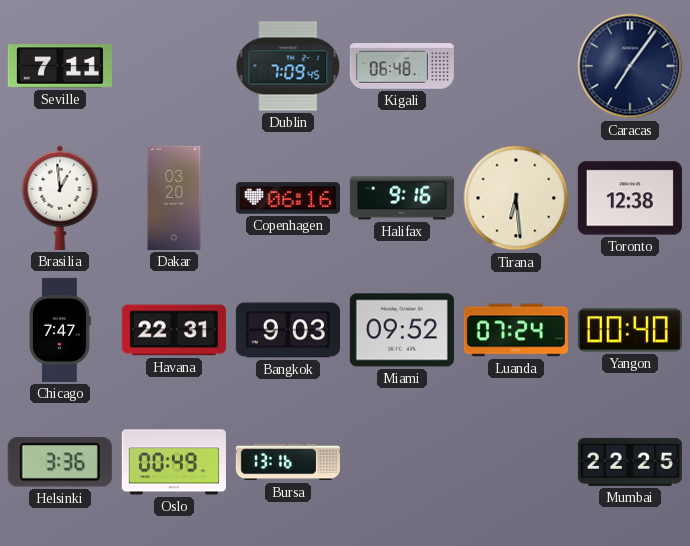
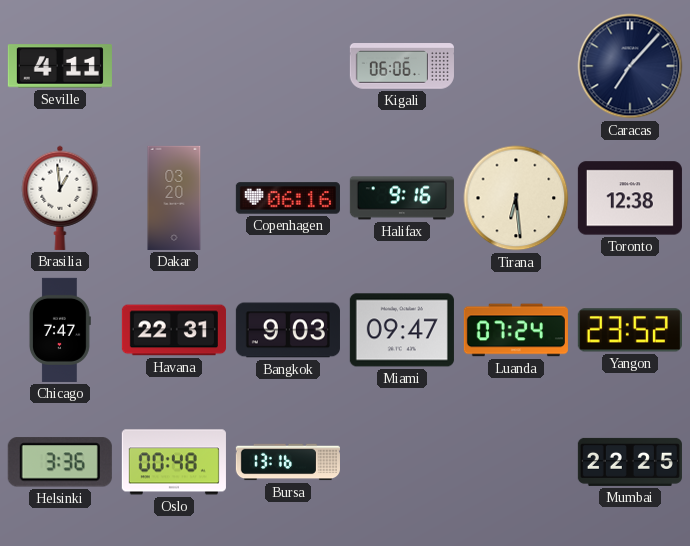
Seville: 7:11 -> 4:11
Dublin: 7:09 -> none
Kigali: 06:48 -> 06:06
Caracas: 7:06 -> 7:07
Miami: 09:52 -> 09:47
Yangon: 00:40 -> 23:52
Oslo: 00:49 -> 00:48
